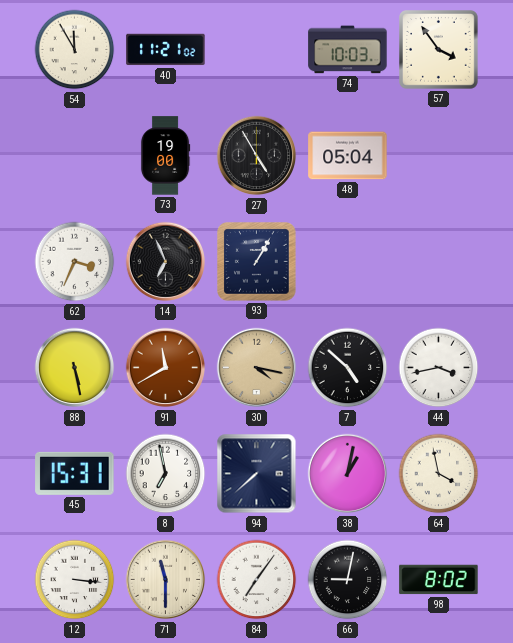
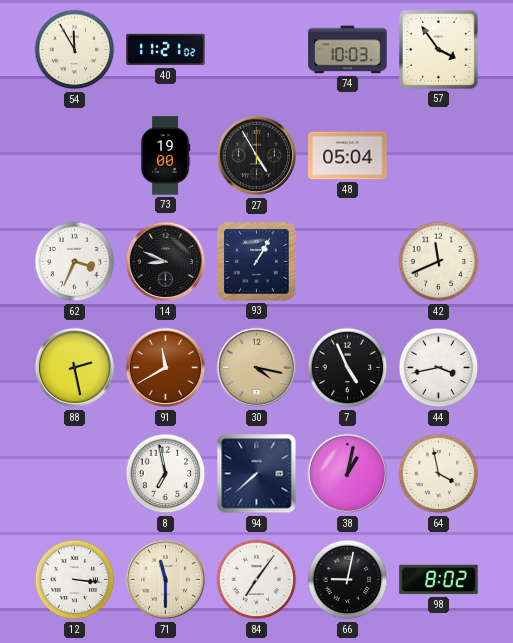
14: 6:56 -> 8:49
42: none -> 11:41
88: 5:28 -> 2:28
7: 4:52 -> 4:56
45: 15:31 -> none
